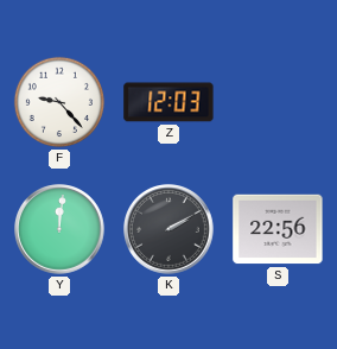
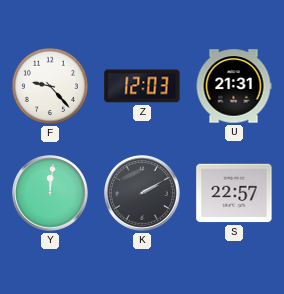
U: none -> 21:31
S: 22:56 -> 22:57
